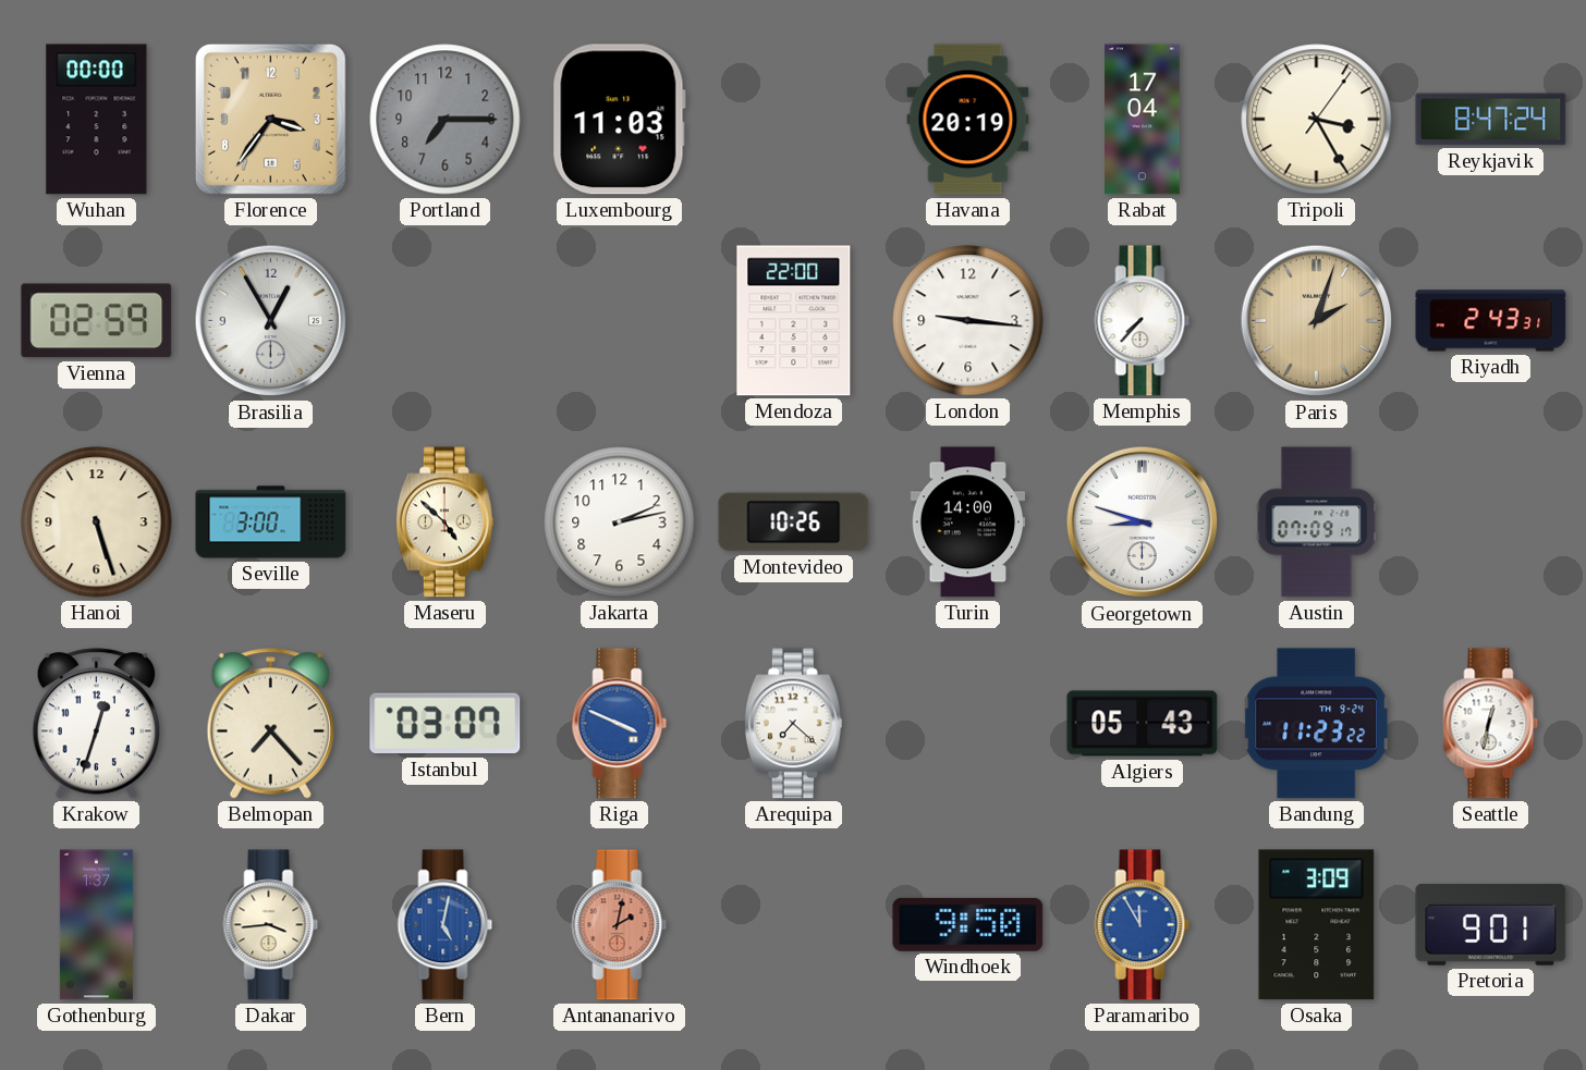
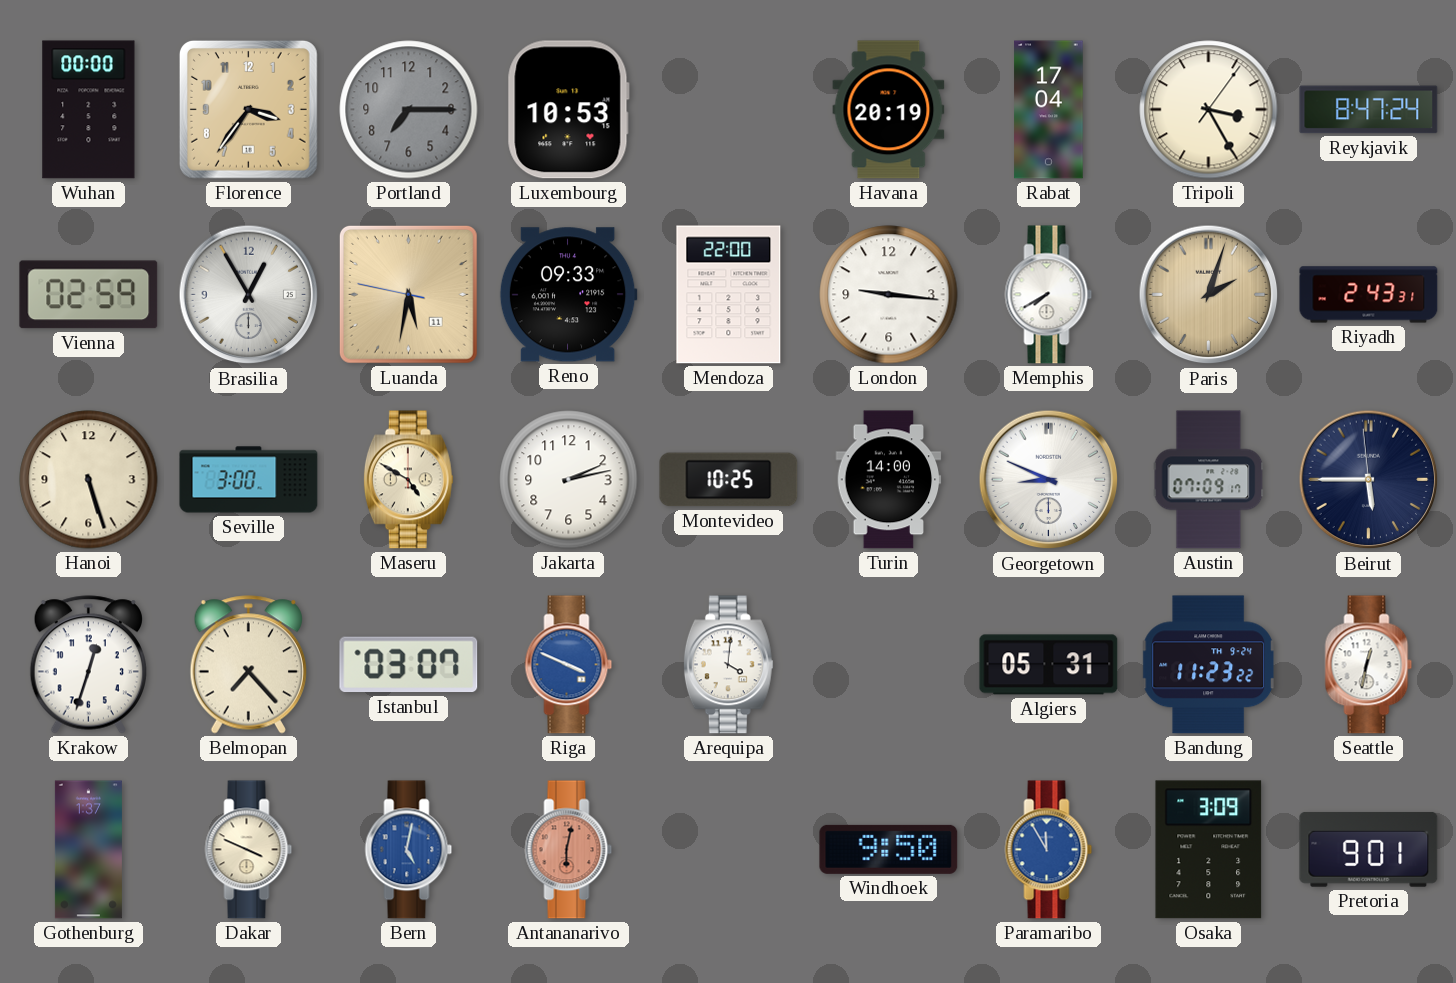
Luxembourg: 11:03 -> 10:53
Luanda: none -> 5:31
Reno: none -> 09:33
Memphis: 7:37 -> 7:40
Maseru: 4:52 -> 4:50
Montevideo: 10:26 -> 10:25
Georgetown: 8:48 -> 8:49
Beirut: none -> 5:44
Arequipa: 7:22 -> 4:01
Algiers: 05:43 -> 05:31
Dakar: 3:44 -> 3:49
Antananarivo: 2:02 -> 6:02
